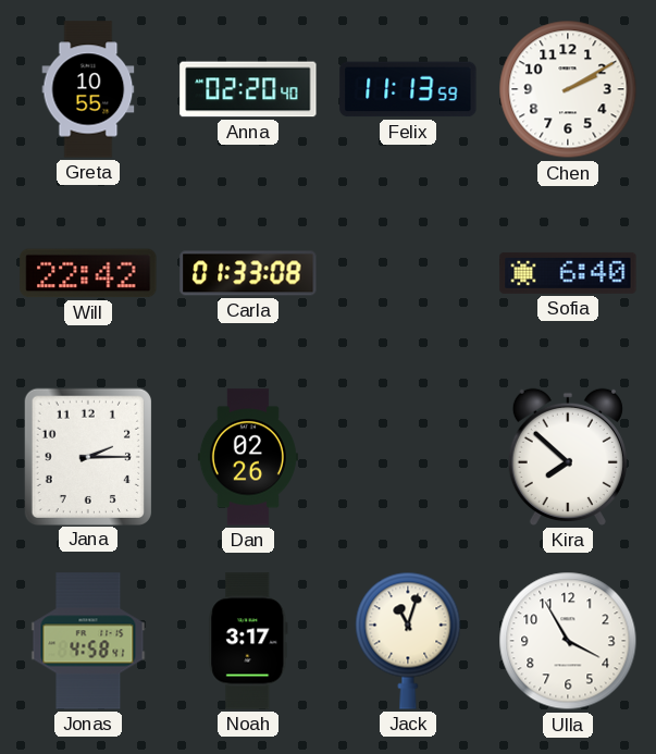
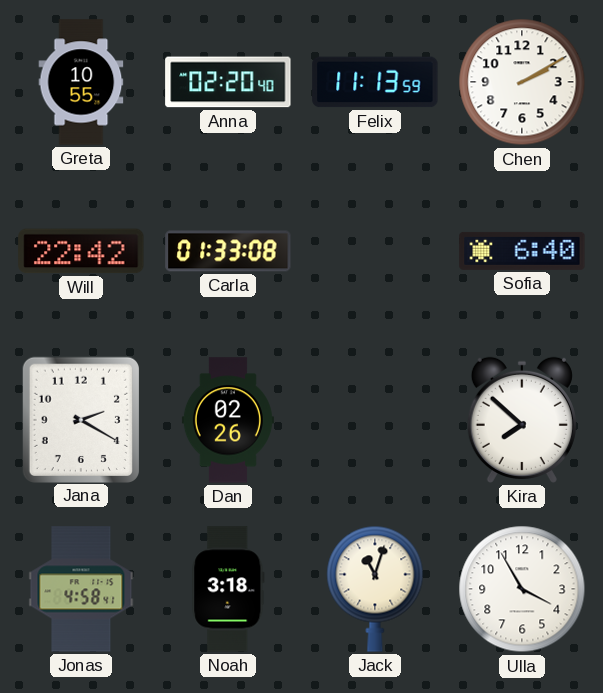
Jana: 2:15 -> 2:20
Noah: 3:17 -> 3:18
